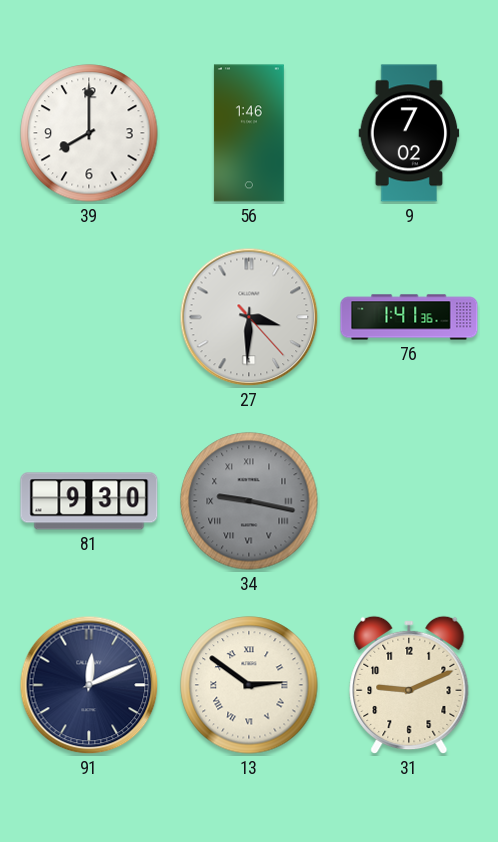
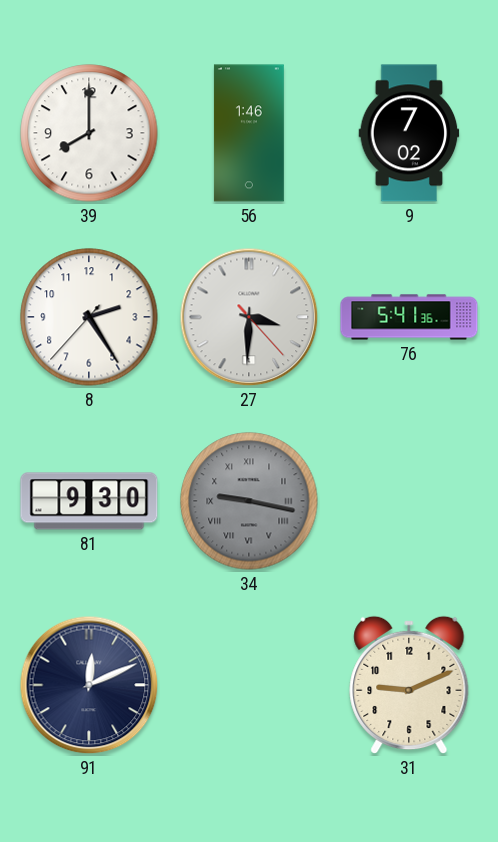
8: none -> 2:24
76: 1:41 -> 5:41
13: 2:51 -> none
